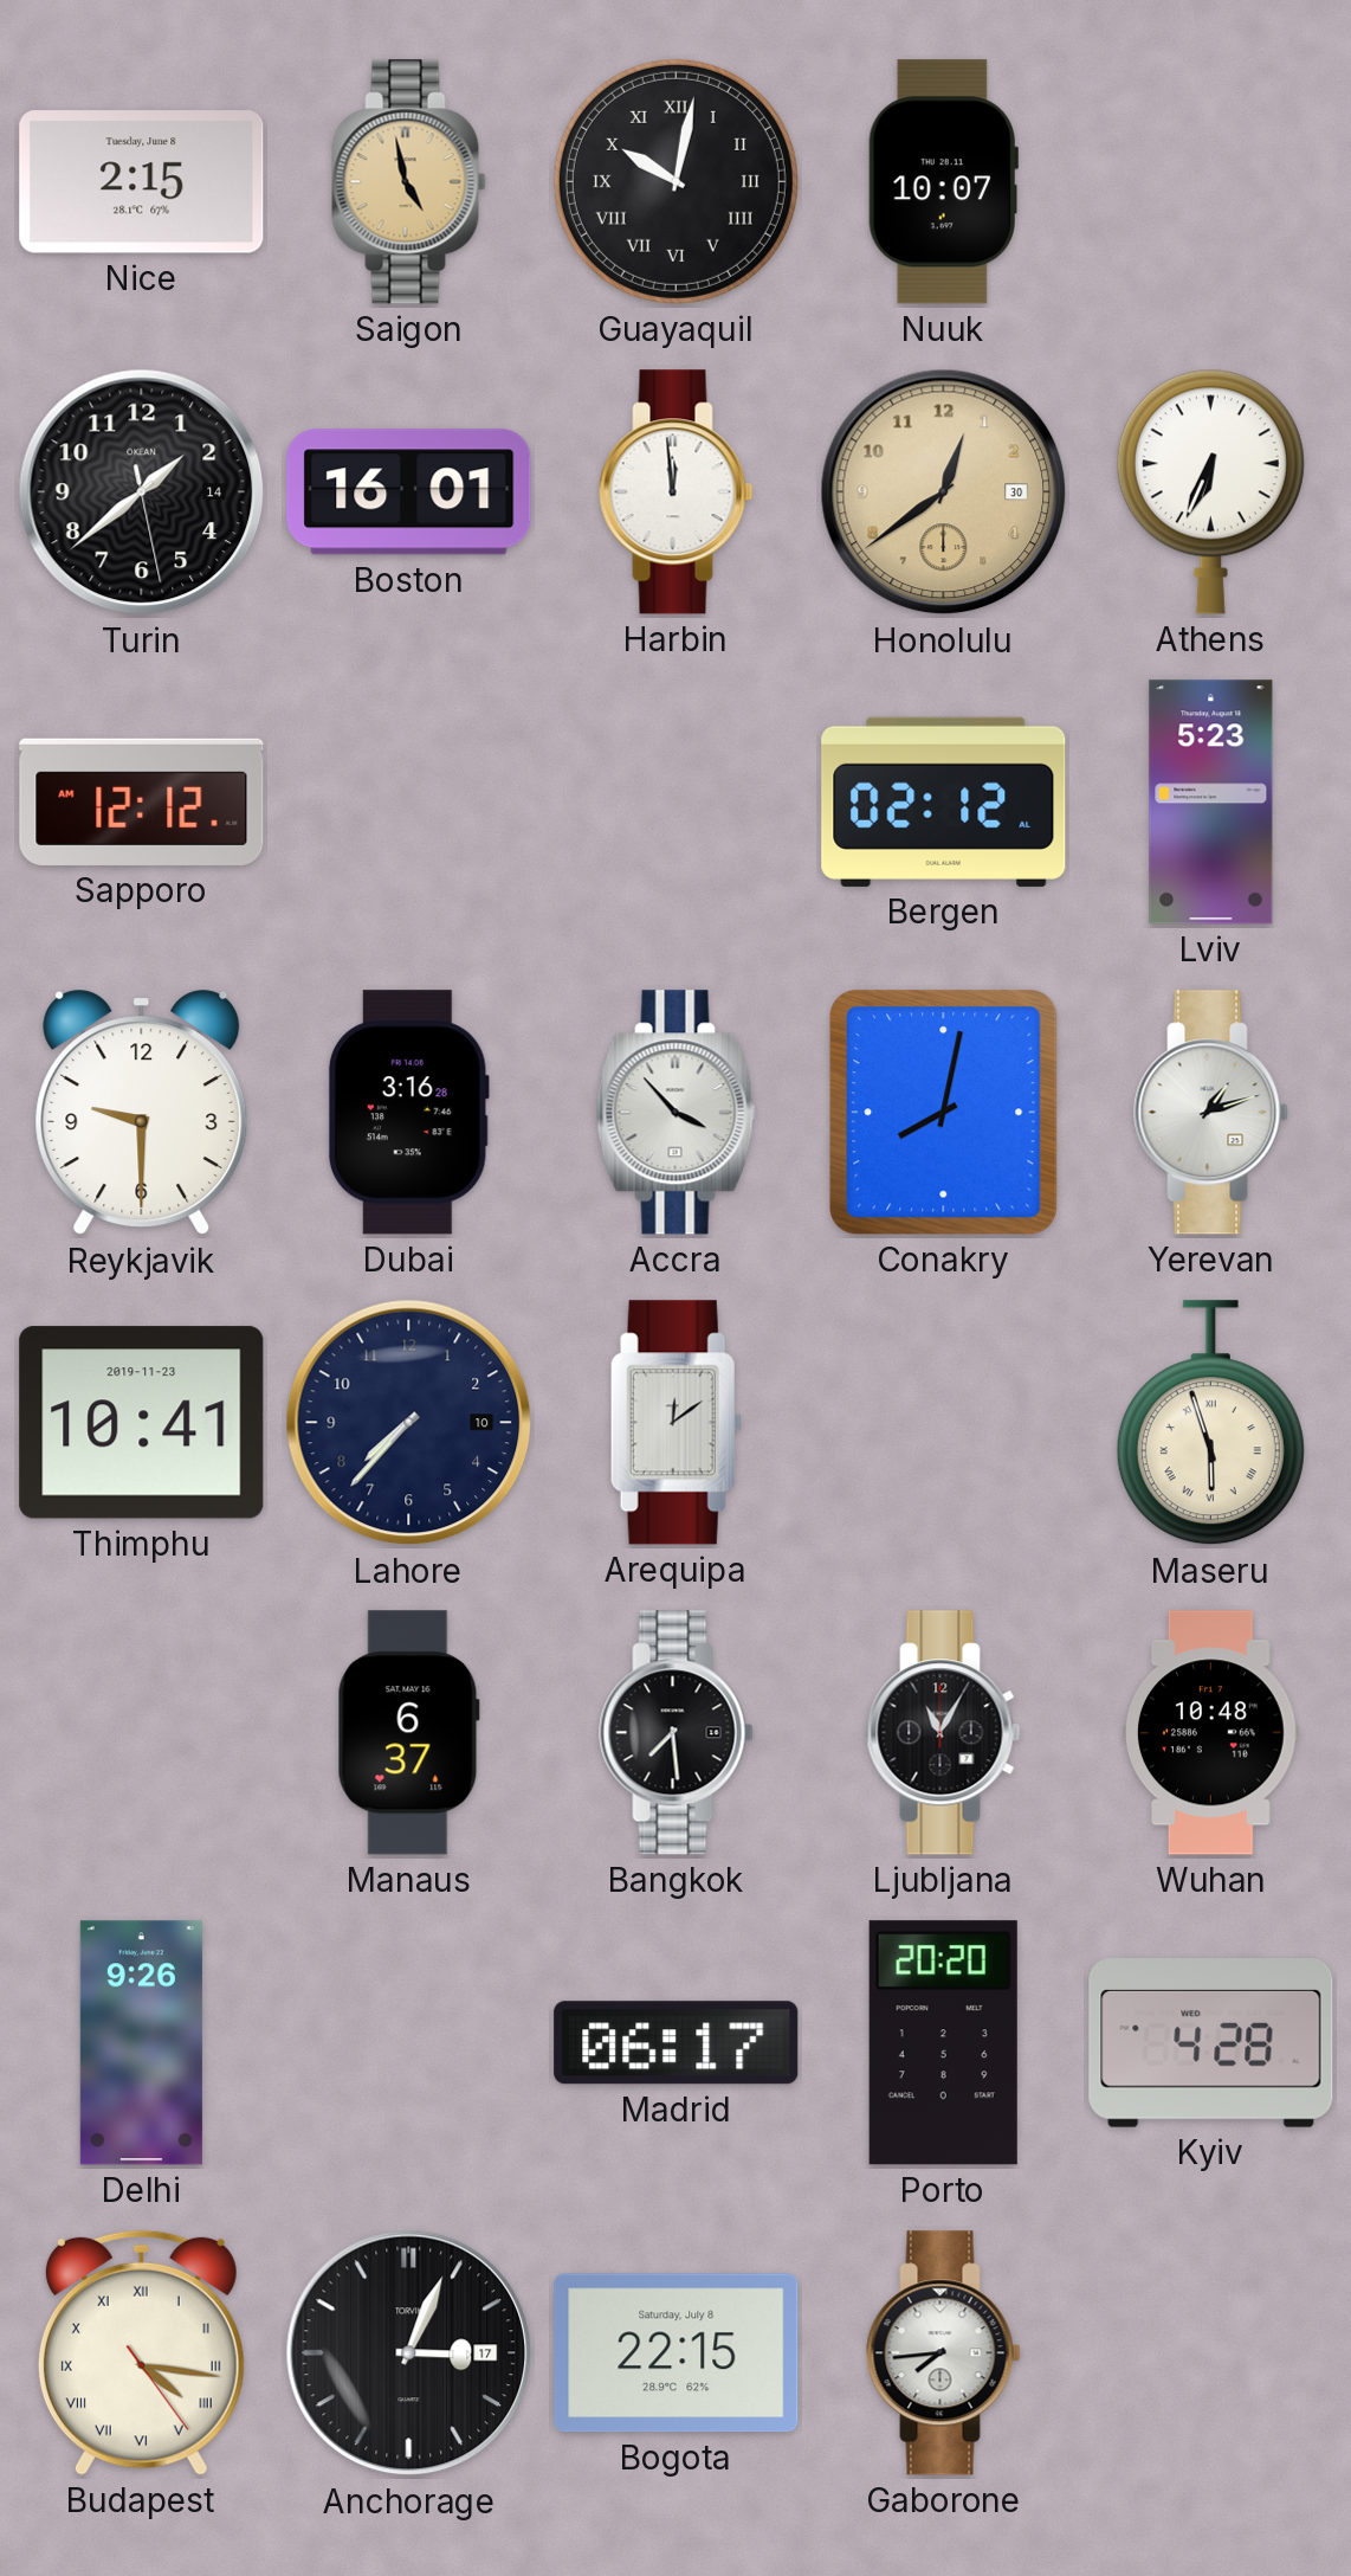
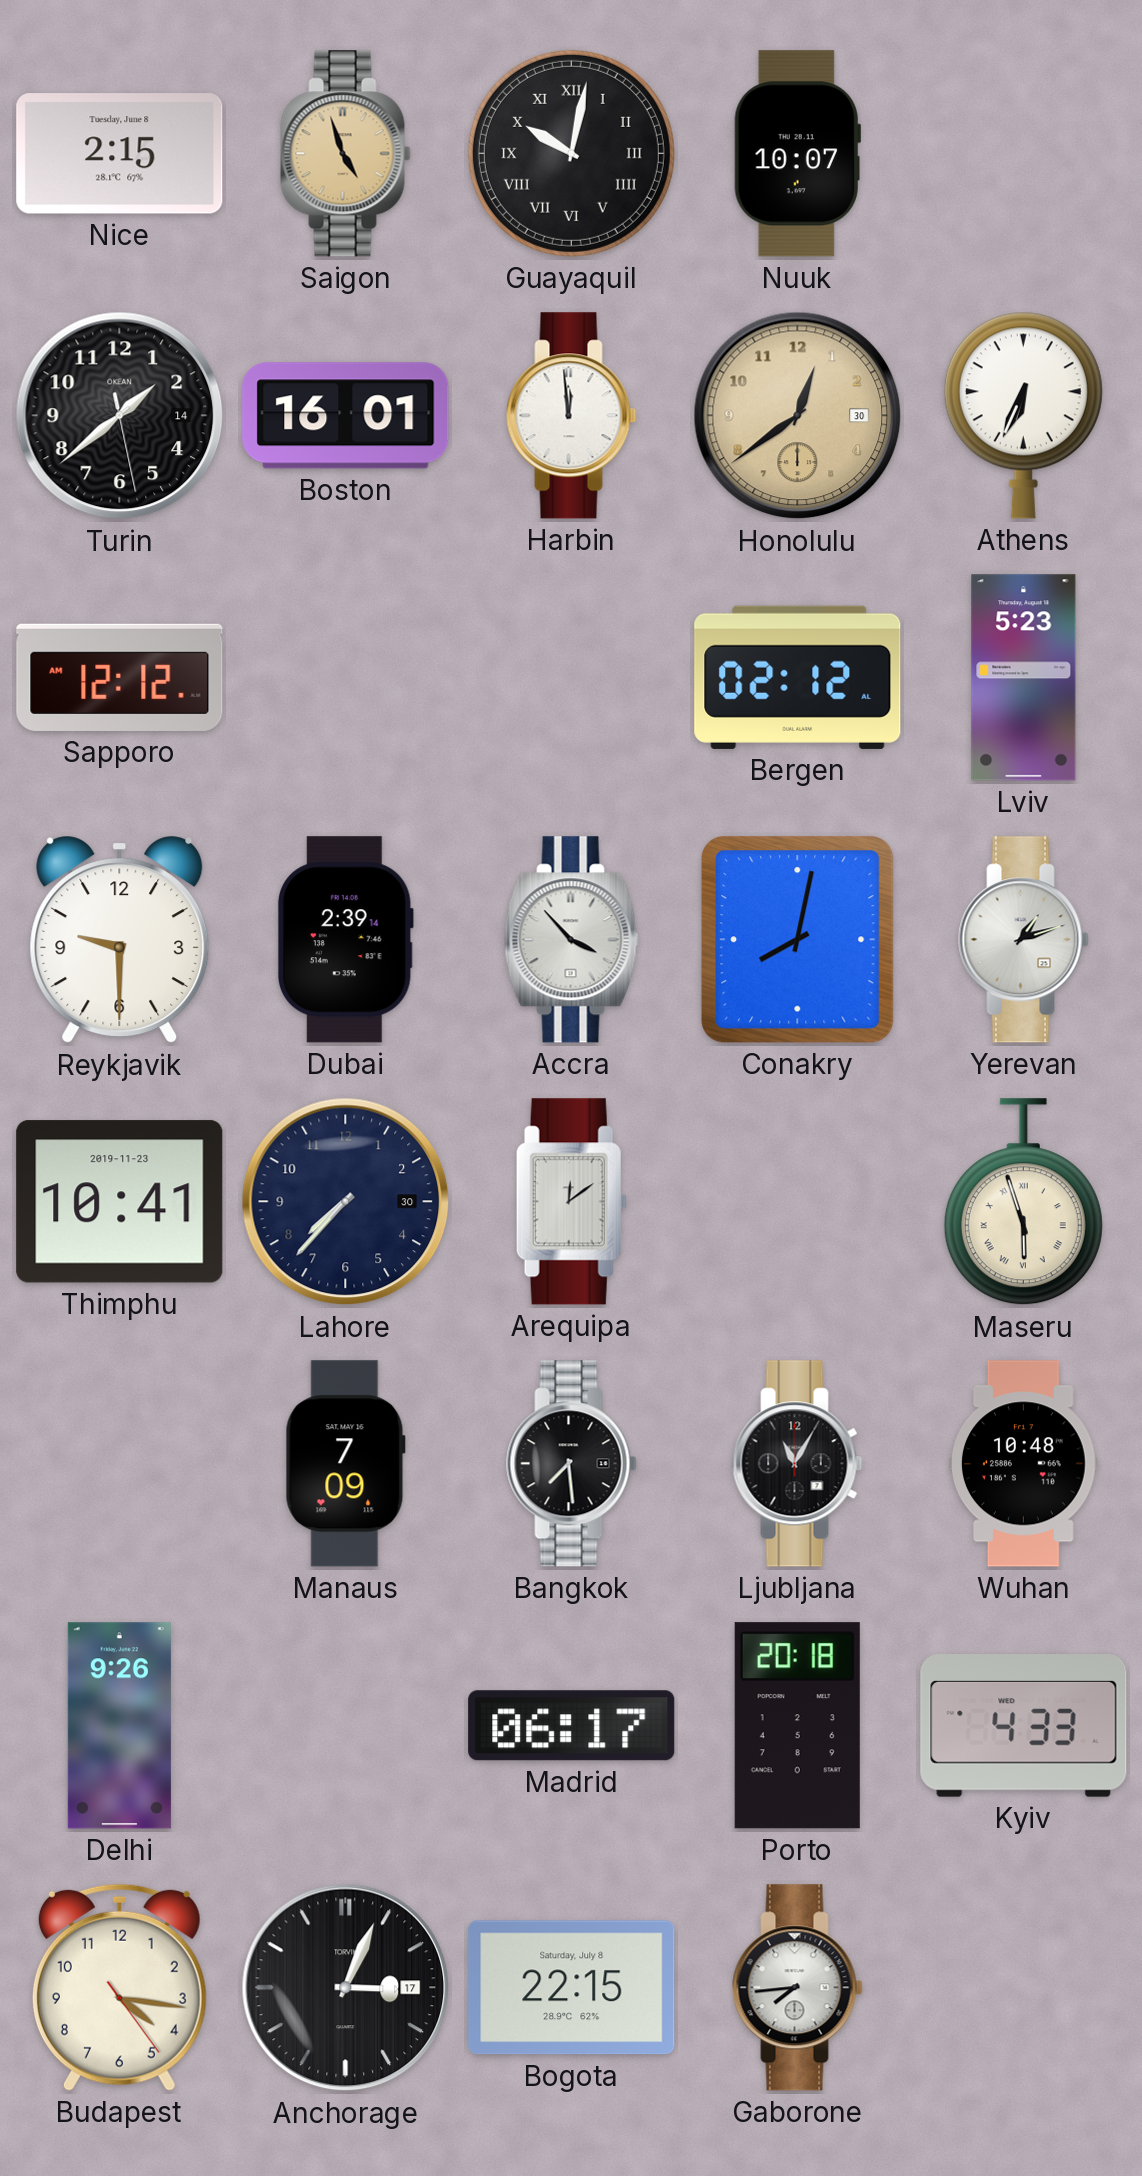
Saigon: 4:58 -> 4:57
Dubai: 3:16 -> 2:39
Lahore date: 10 -> 30
Manaus: 6:37 -> 7:09
Porto: 20:20 -> 20:18
Kyiv: 4:28 -> 4:33
Budapest numerals: Roman -> Arabic
